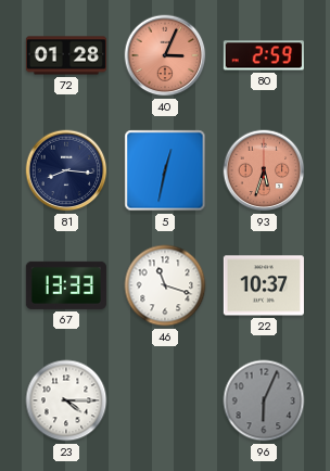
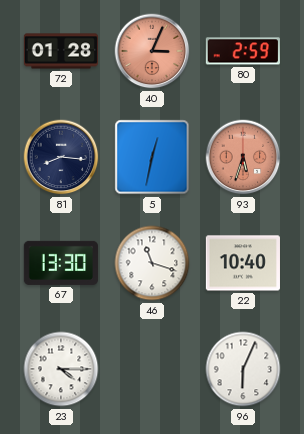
67: 13:33 -> 13:30
22: 10:37 -> 10:40
96 dial: grey -> white
